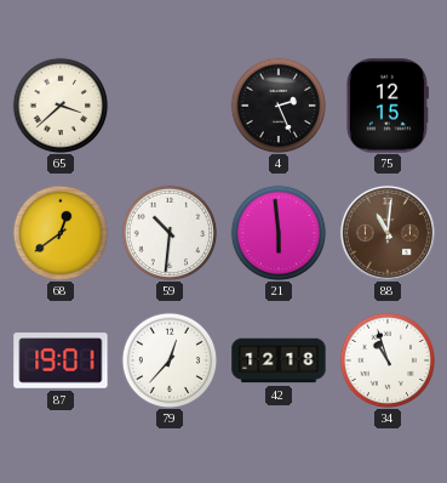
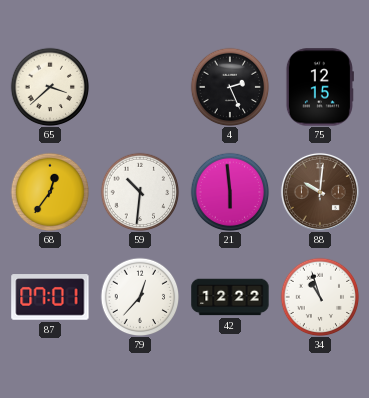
68: 12:39 -> 12:36
88: 11:01 -> 10:01
87: 19:01 -> 07:01
42: 12:18 -> 12:22
